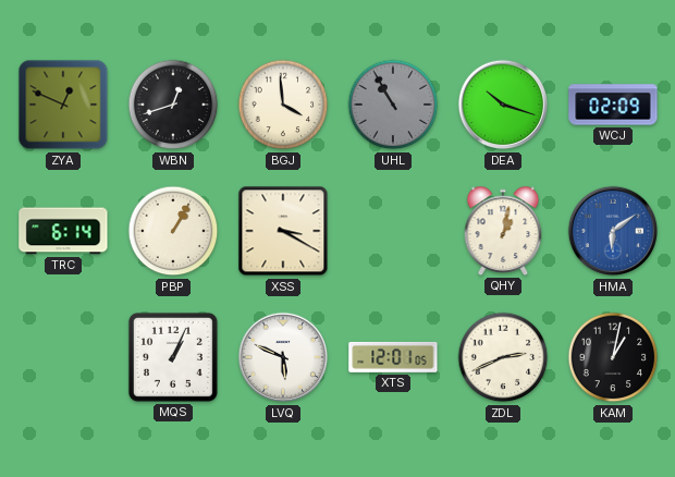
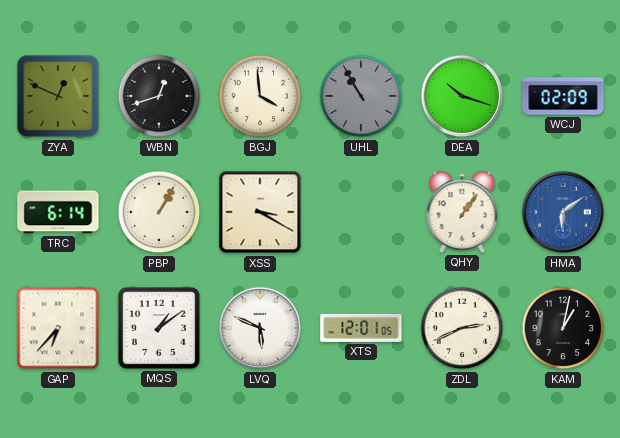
QHY: 1:02 -> 1:06
GAP: none -> 6:37
MQS: 1:04 -> 1:09
